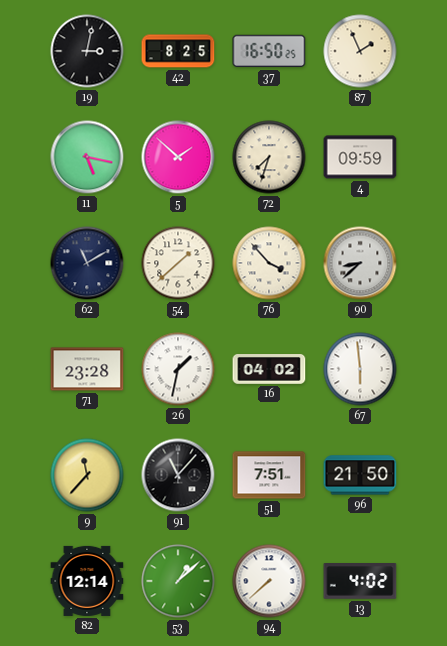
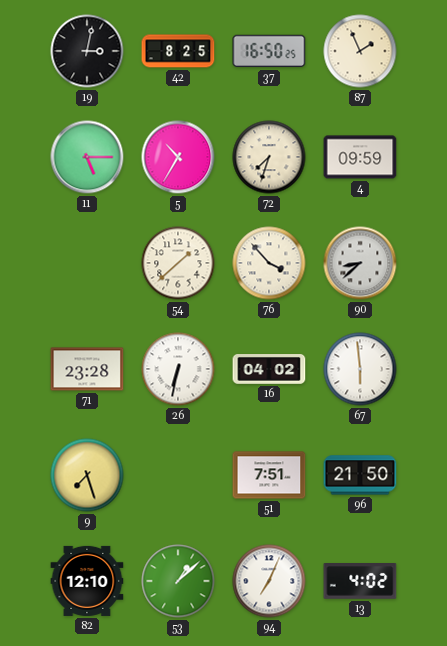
11: 5:17 -> 5:15
5: 1:52 -> 10:35
62: 11:10 -> none
26: 1:32 -> 6:32
9: 11:37 -> 7:27
91: 11:07 -> none
82: 12:14 -> 12:10
94: 7:38 -> 7:04
